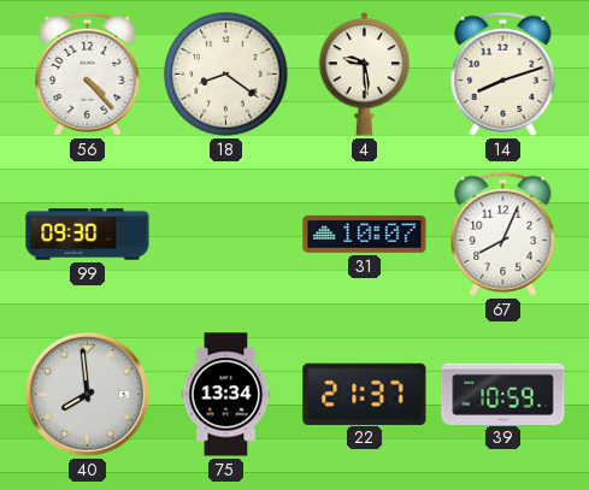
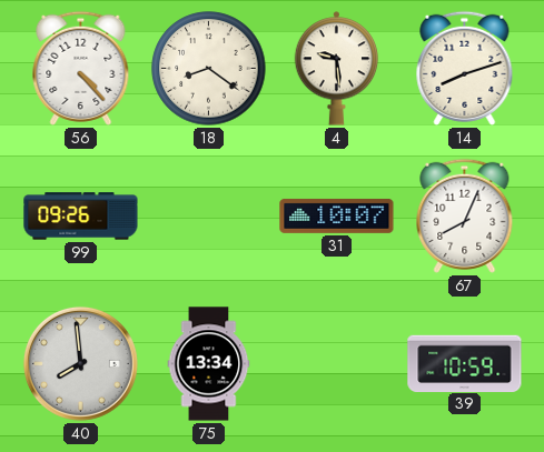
99: 09:30 -> 09:26
22: 21:37 -> none
